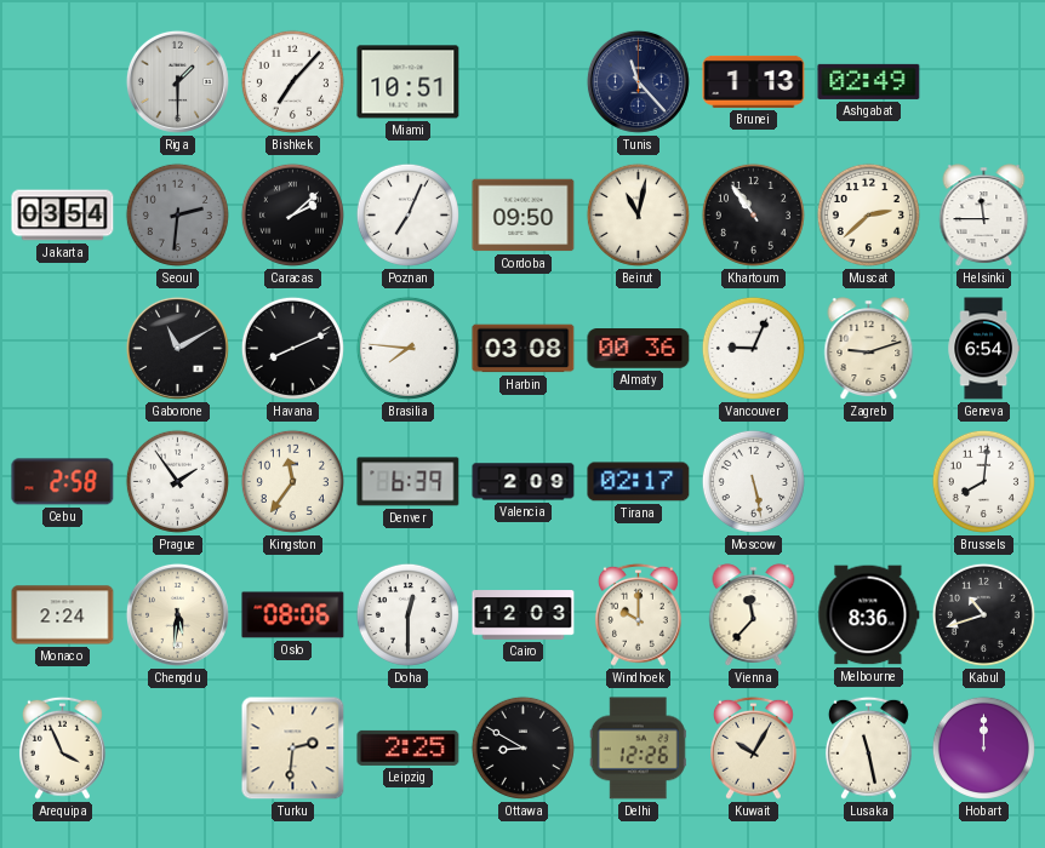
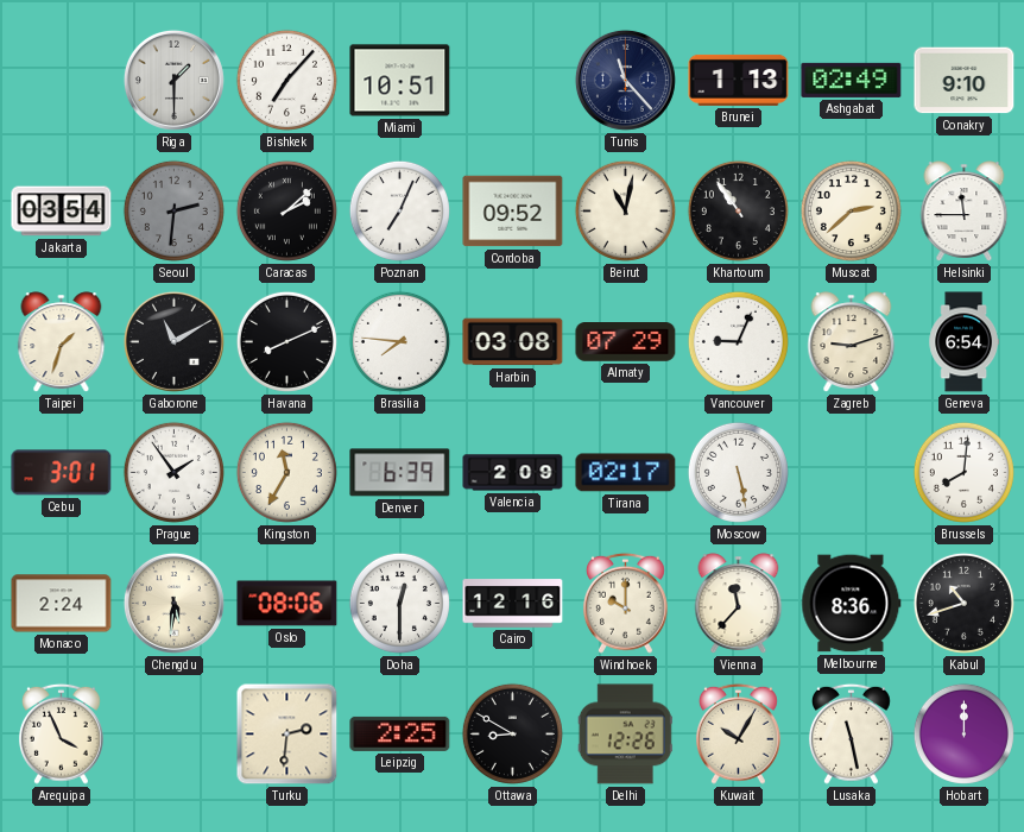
Conakry: none -> 9:10
Cordoba: 09:50 -> 09:52
Taipei: none -> 1:33
Almaty: 00:36 -> 07:29
Cebu: 2:58 -> 3:01
Kingston: 11:36 -> 11:35
Cairo: 12:03 -> 12:16
